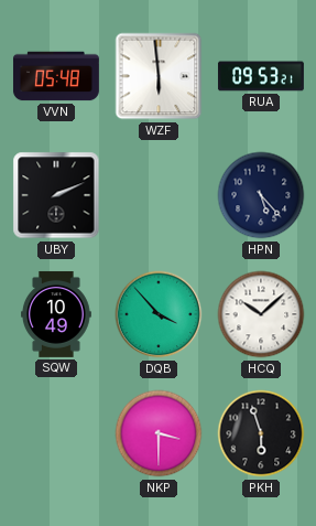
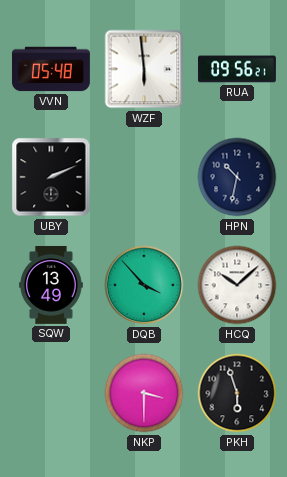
RUA: 09:53 -> 09:56
HPN: 5:23 -> 10:32
SQW: 10:49 -> 13:49
